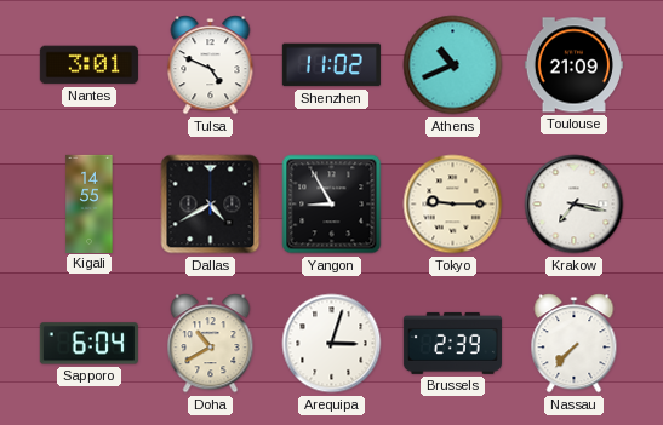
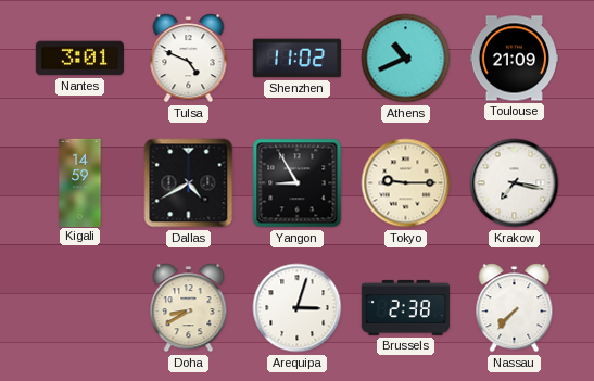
Kigali: 14:55 -> 14:59
Sapporo: 6:04 -> none
Doha: 10:40 -> 8:40
Brussels: 2:39 -> 2:38
